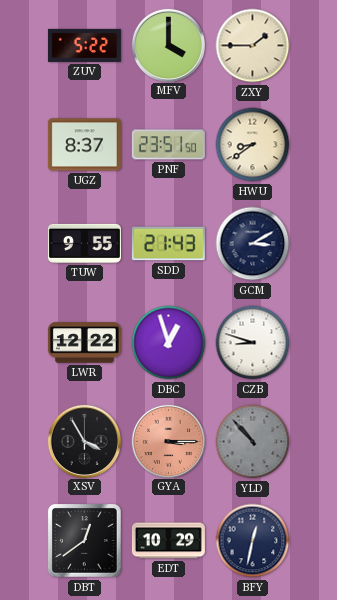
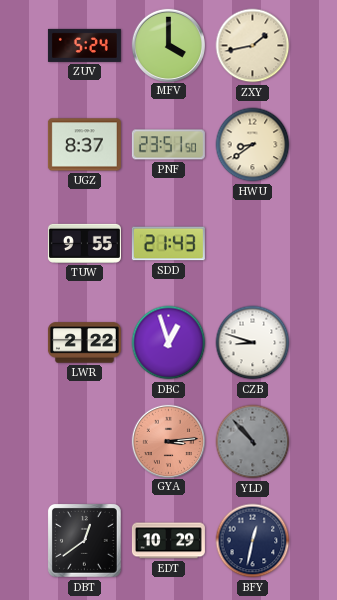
ZUV: 5:22 -> 5:24
ZXY: 1:45 -> 1:43
GCM: 3:10 -> none
LWR: 12:22 -> 2:22
XSV: 3:55 -> none
GYA: 3:15 -> 3:14
